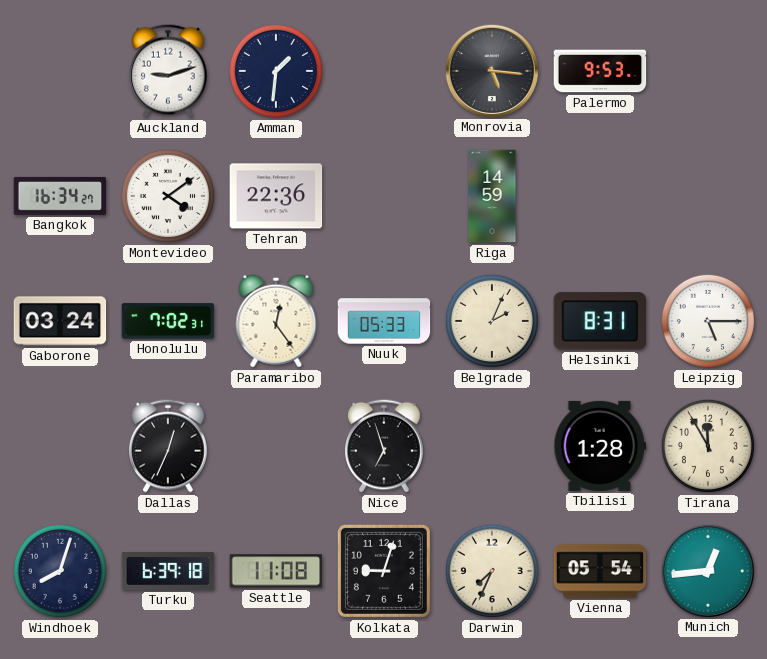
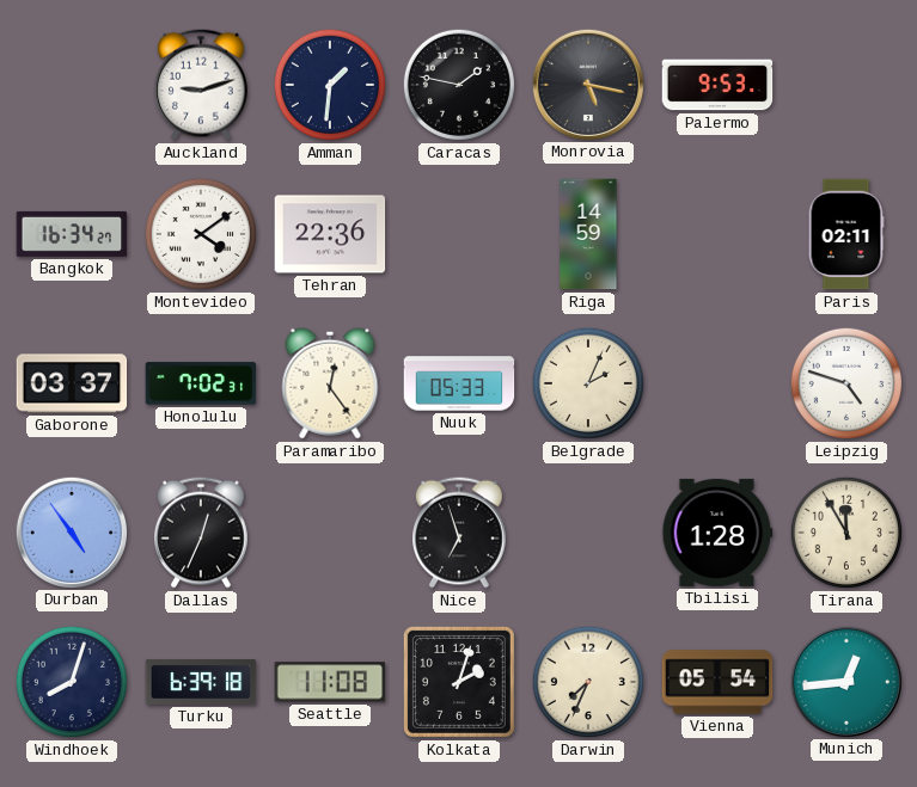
Caracas: none -> 1:47
Monrovia: 5:16 -> 5:17
Paris: none -> 02:11
Gaborone: 03:24 -> 03:37
Helsinki: 8:31 -> none
Leipzig: 5:15 -> 4:48
Durban: none -> 4:54
Kolkata: 9:03 -> 2:03
